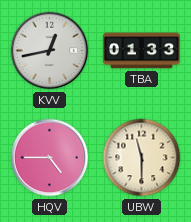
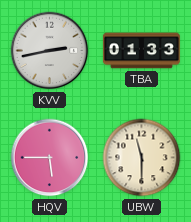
KVV: 12:43 -> 2:43
HQV: 4:45 -> 5:45
